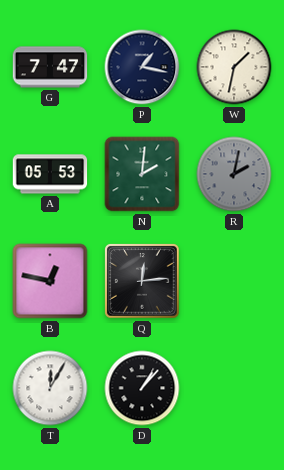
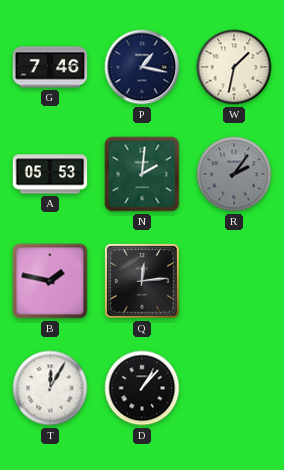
G: 7:47 -> 7:46
R: 2:02 -> 2:06
B: 12:47 -> 1:47
